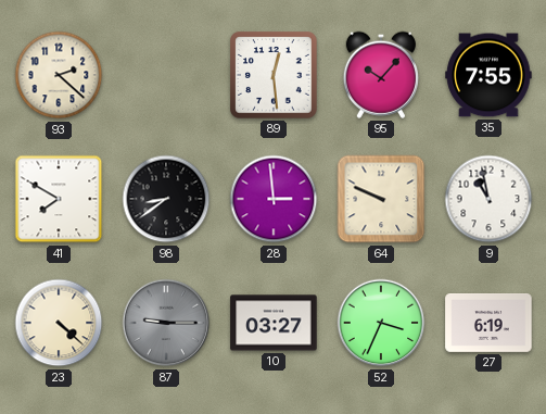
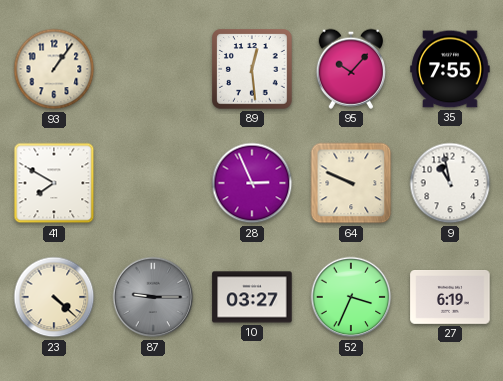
93: 2:22 -> 1:06
98: 8:39 -> none
28: 2:59 -> 2:56
